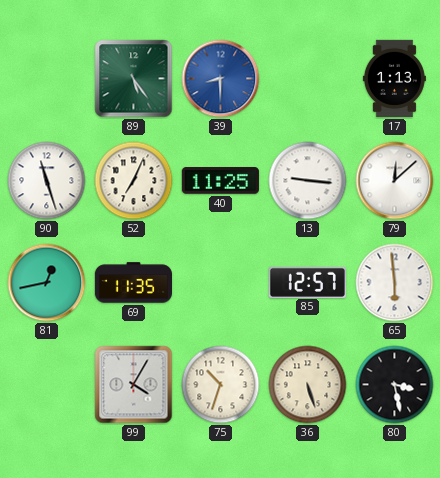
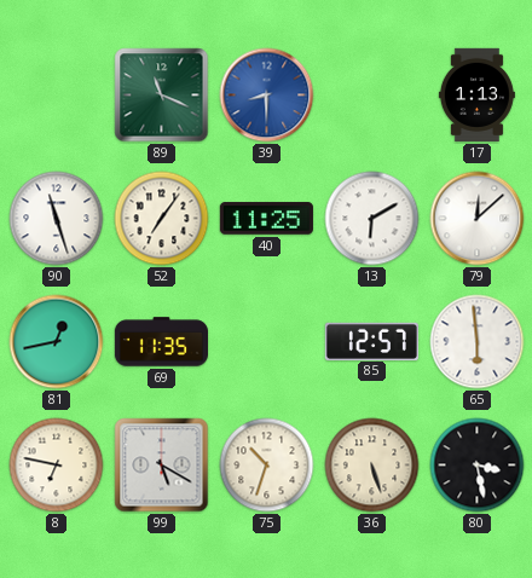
89: 5:24 -> 11:19
52: 7:04 -> 7:06
13: 9:16 -> 6:10
8: none -> 6:47
99: 4:05 -> 5:20
